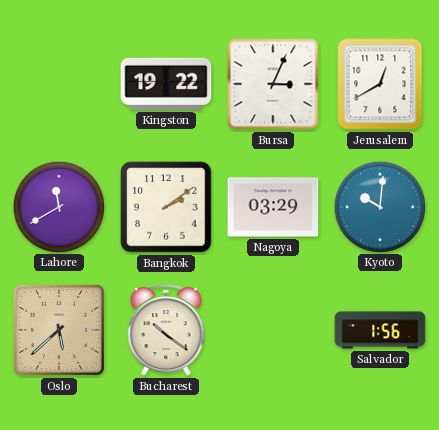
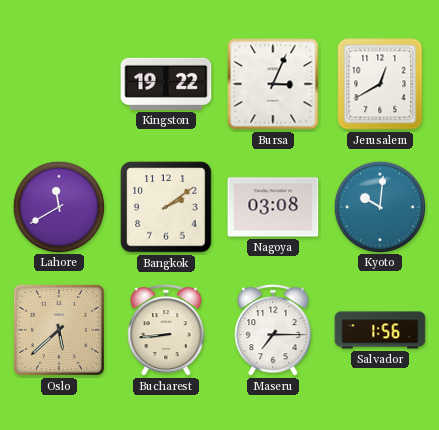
Nagoya: 03:29 -> 03:08
Bucharest: 10:21 -> 8:44
Maseru: none -> 7:15
